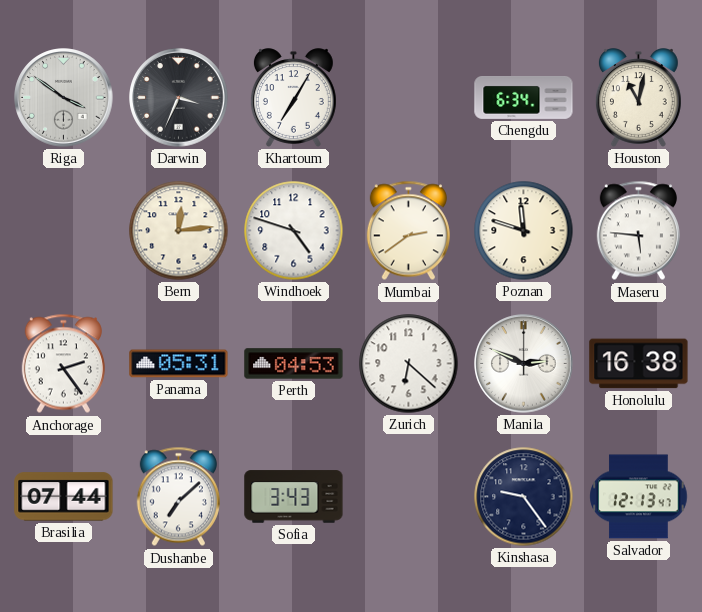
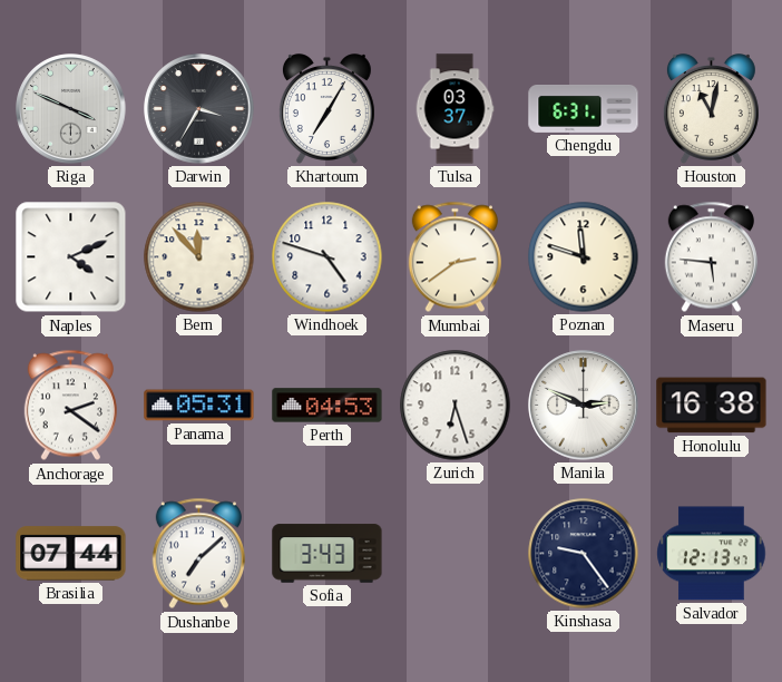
Riga: 3:51 -> 3:49
Darwin: 3:34 -> 3:35
Tulsa: none -> 03:37
Chengdu: 6:34 -> 6:31
Naples: none -> 4:11
Bern: 12:14 -> 11:53
Anchorage: 2:24 -> 2:21
Zurich: 6:22 -> 6:27
